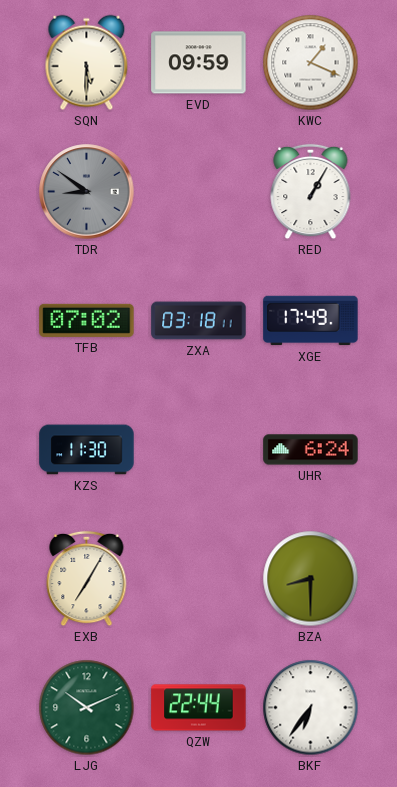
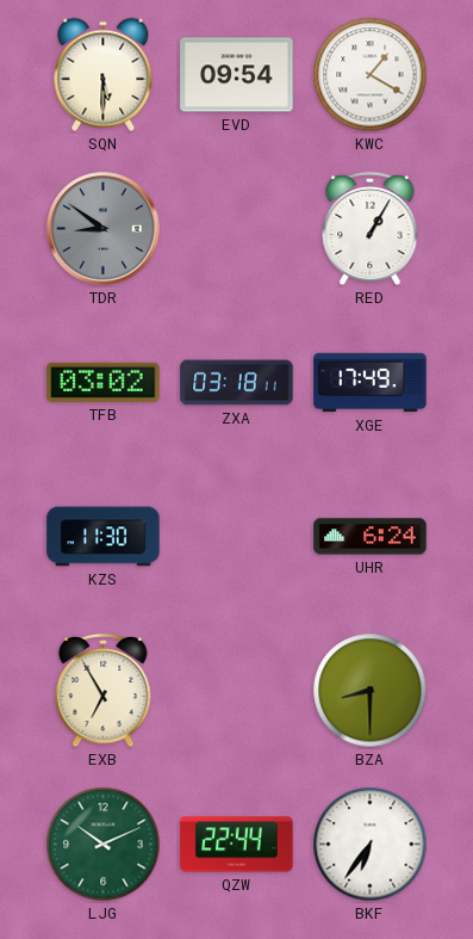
EVD: 09:59 -> 09:54
KWC: 1:19 -> 1:20
TFB: 07:02 -> 03:02
EXB: 7:05 -> 6:55
